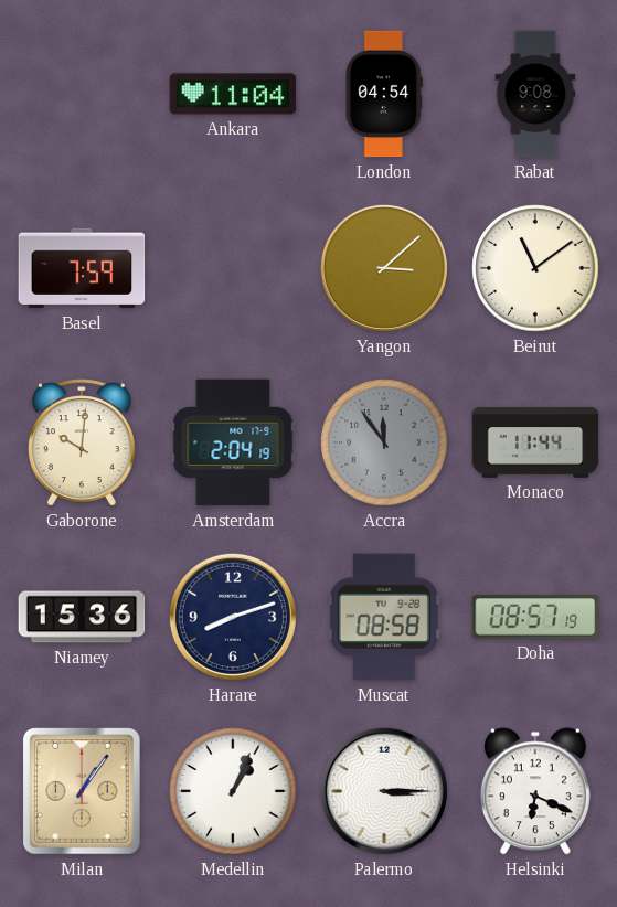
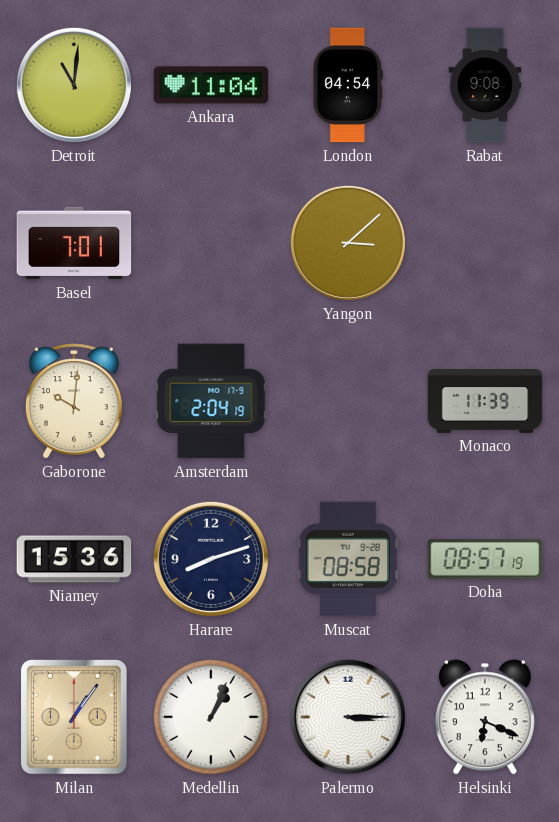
Detroit: none -> 11:01
Basel: 7:59 -> 7:01
Beirut: 11:09 -> none
Accra: 11:54 -> none
Monaco: 11:44 -> 11:39
